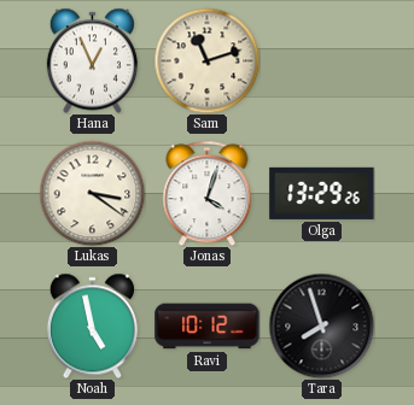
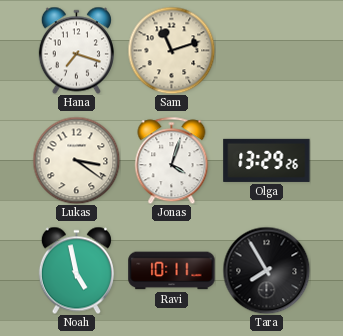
Hana: 12:56 -> 7:18
Ravi: 10:12 -> 10:11
Tara: 7:57 -> 7:55
